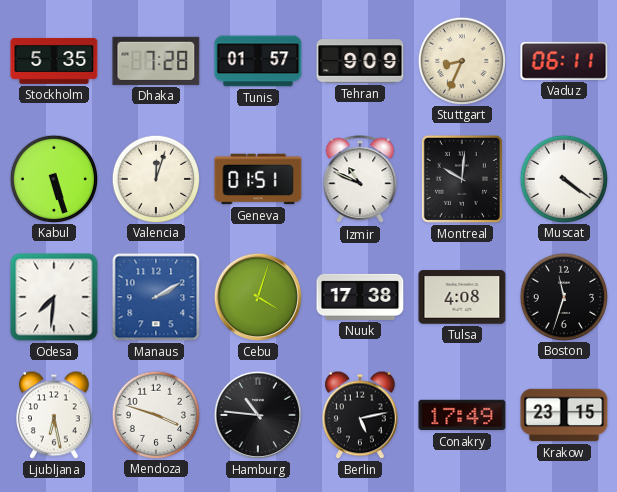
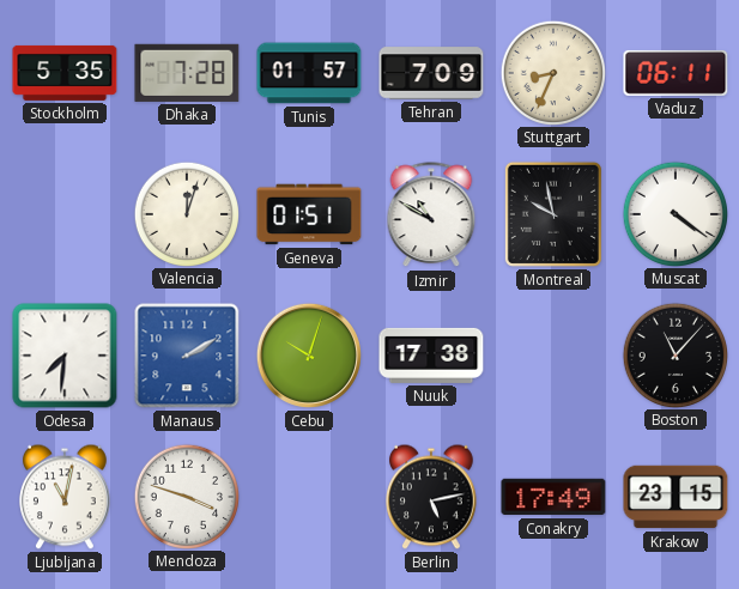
Tehran: 9:09 -> 7:09
Kabul: 5:27 -> none
Izmir: 10:49 -> 10:50
Montreal: 10:01 -> 9:58
Cebu: 4:03 -> 10:03
Tulsa: 4:08 -> none
Boston: 11:33 -> 11:07
Ljubljana: 6:28 -> 11:02
Hamburg: 10:46 -> none
